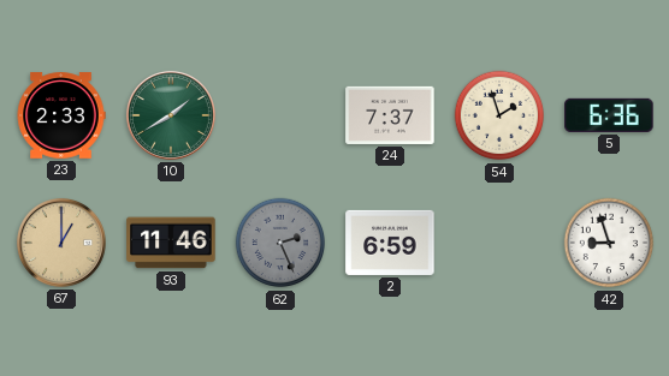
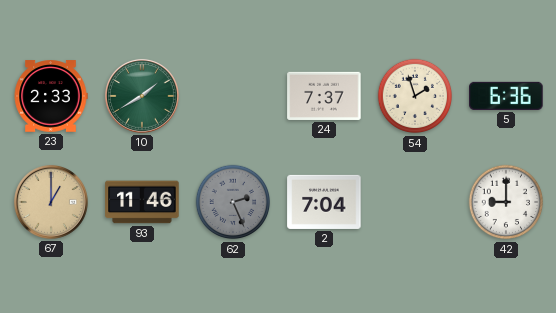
2: 6:59 -> 7:04
42: 8:57 -> 9:00
